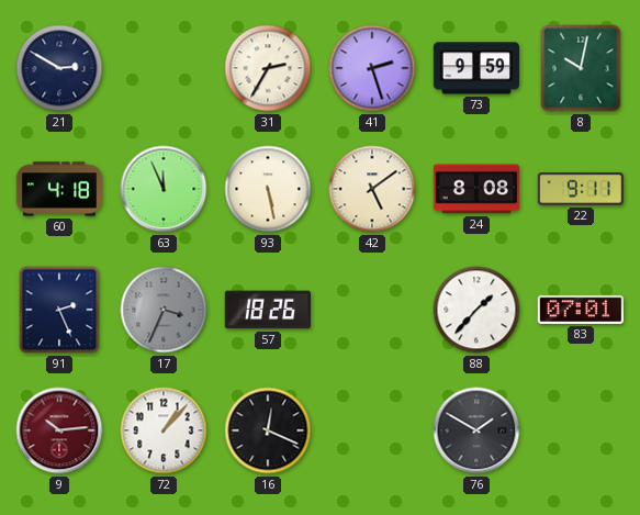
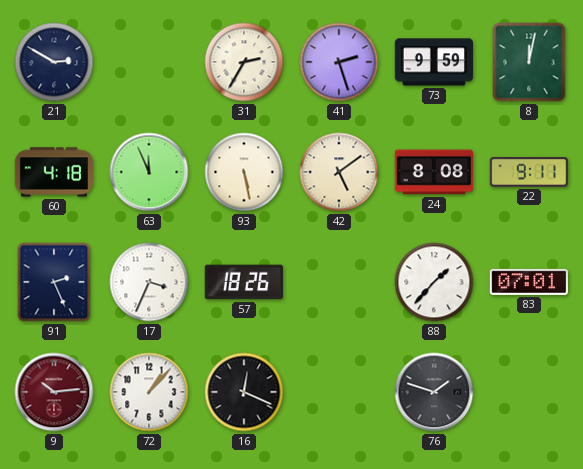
8: 10:02 -> 12:02
17 dial: grey -> white
76: 1:50 -> 1:48
